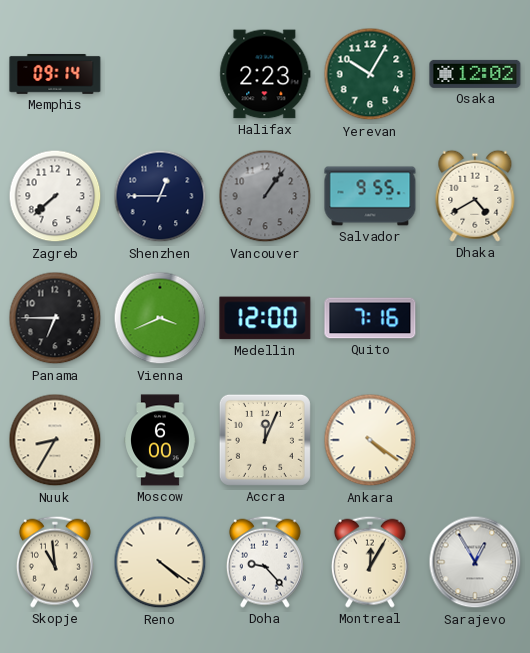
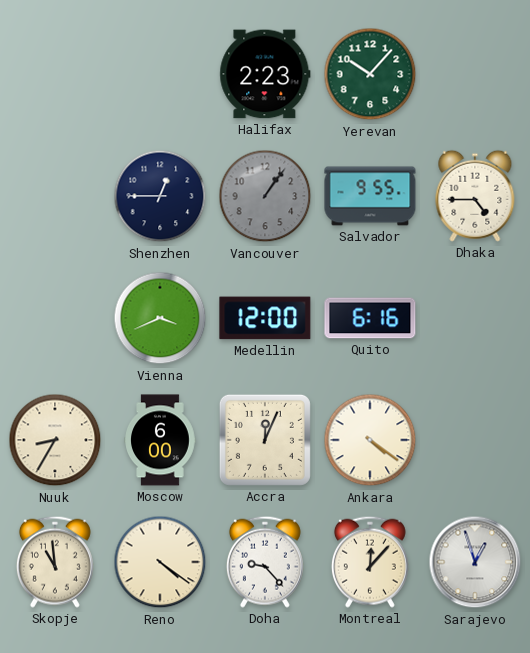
Memphis: 09:14 -> none
Yerevan: 10:05 -> 10:07
Osaka: 12:02 -> none
Zagreb: 7:38 -> none
Dhaka: 4:40 -> 4:45
Panama: 6:45 -> none
Quito: 7:16 -> 6:16
Montreal: 12:05 -> 12:07
Sarajevo: 12:55 -> 12:57
